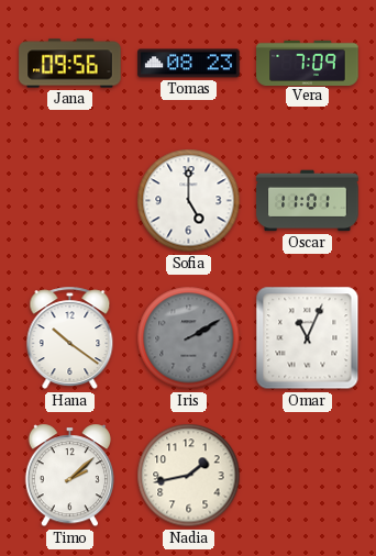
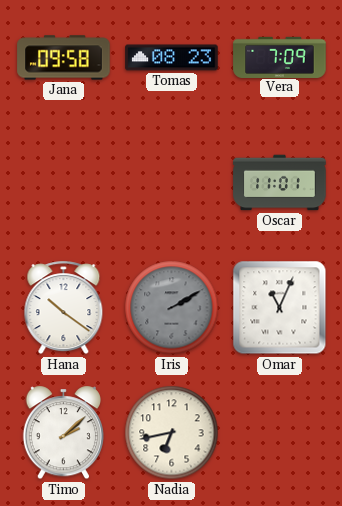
Jana: 09:56 -> 09:58
Sofia: 5:00 -> none
Nadia: 1:43 -> 6:43
